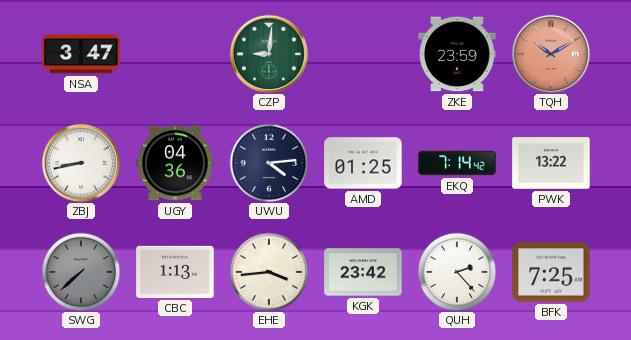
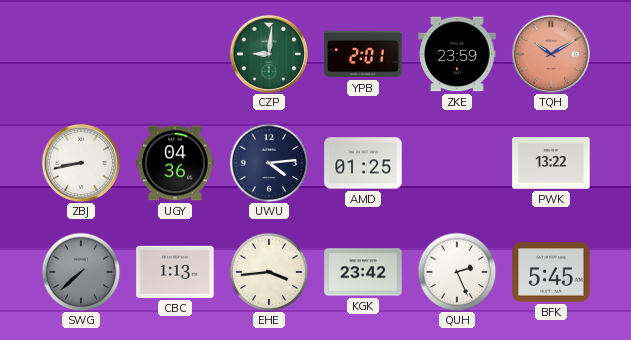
NSA: 3:47 -> none
YPB: none -> 2:01
EKQ: 7:14 -> none
QUH: 2:23 -> 2:26
BFK: 7:25 -> 5:45
